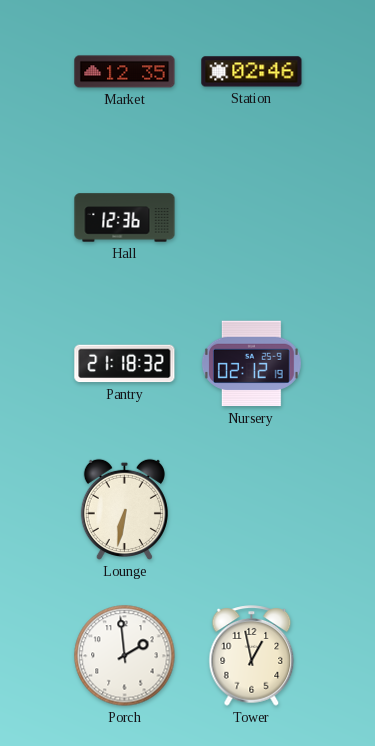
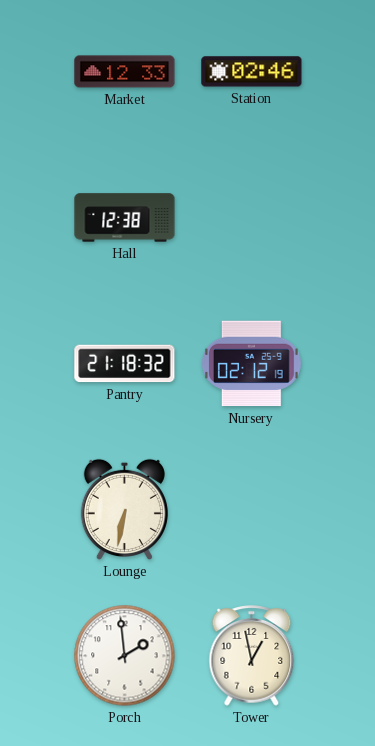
Market: 12:35 -> 12:33
Hall: 12:36 -> 12:38
